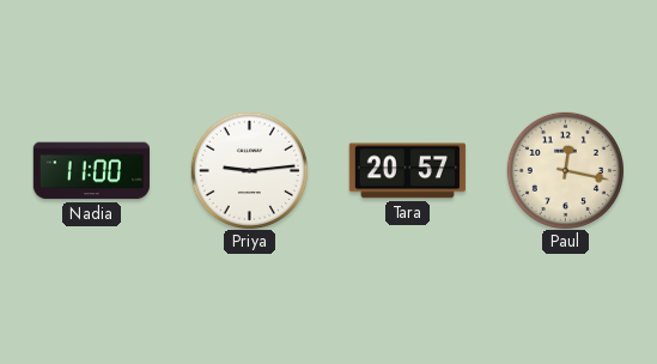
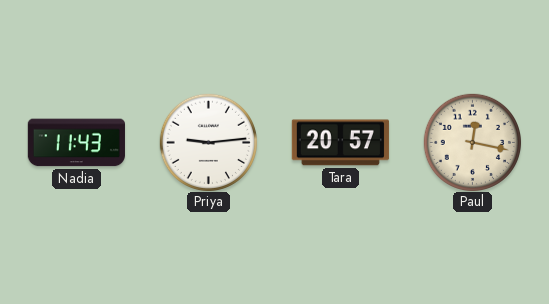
Nadia: 11:00 -> 11:43
